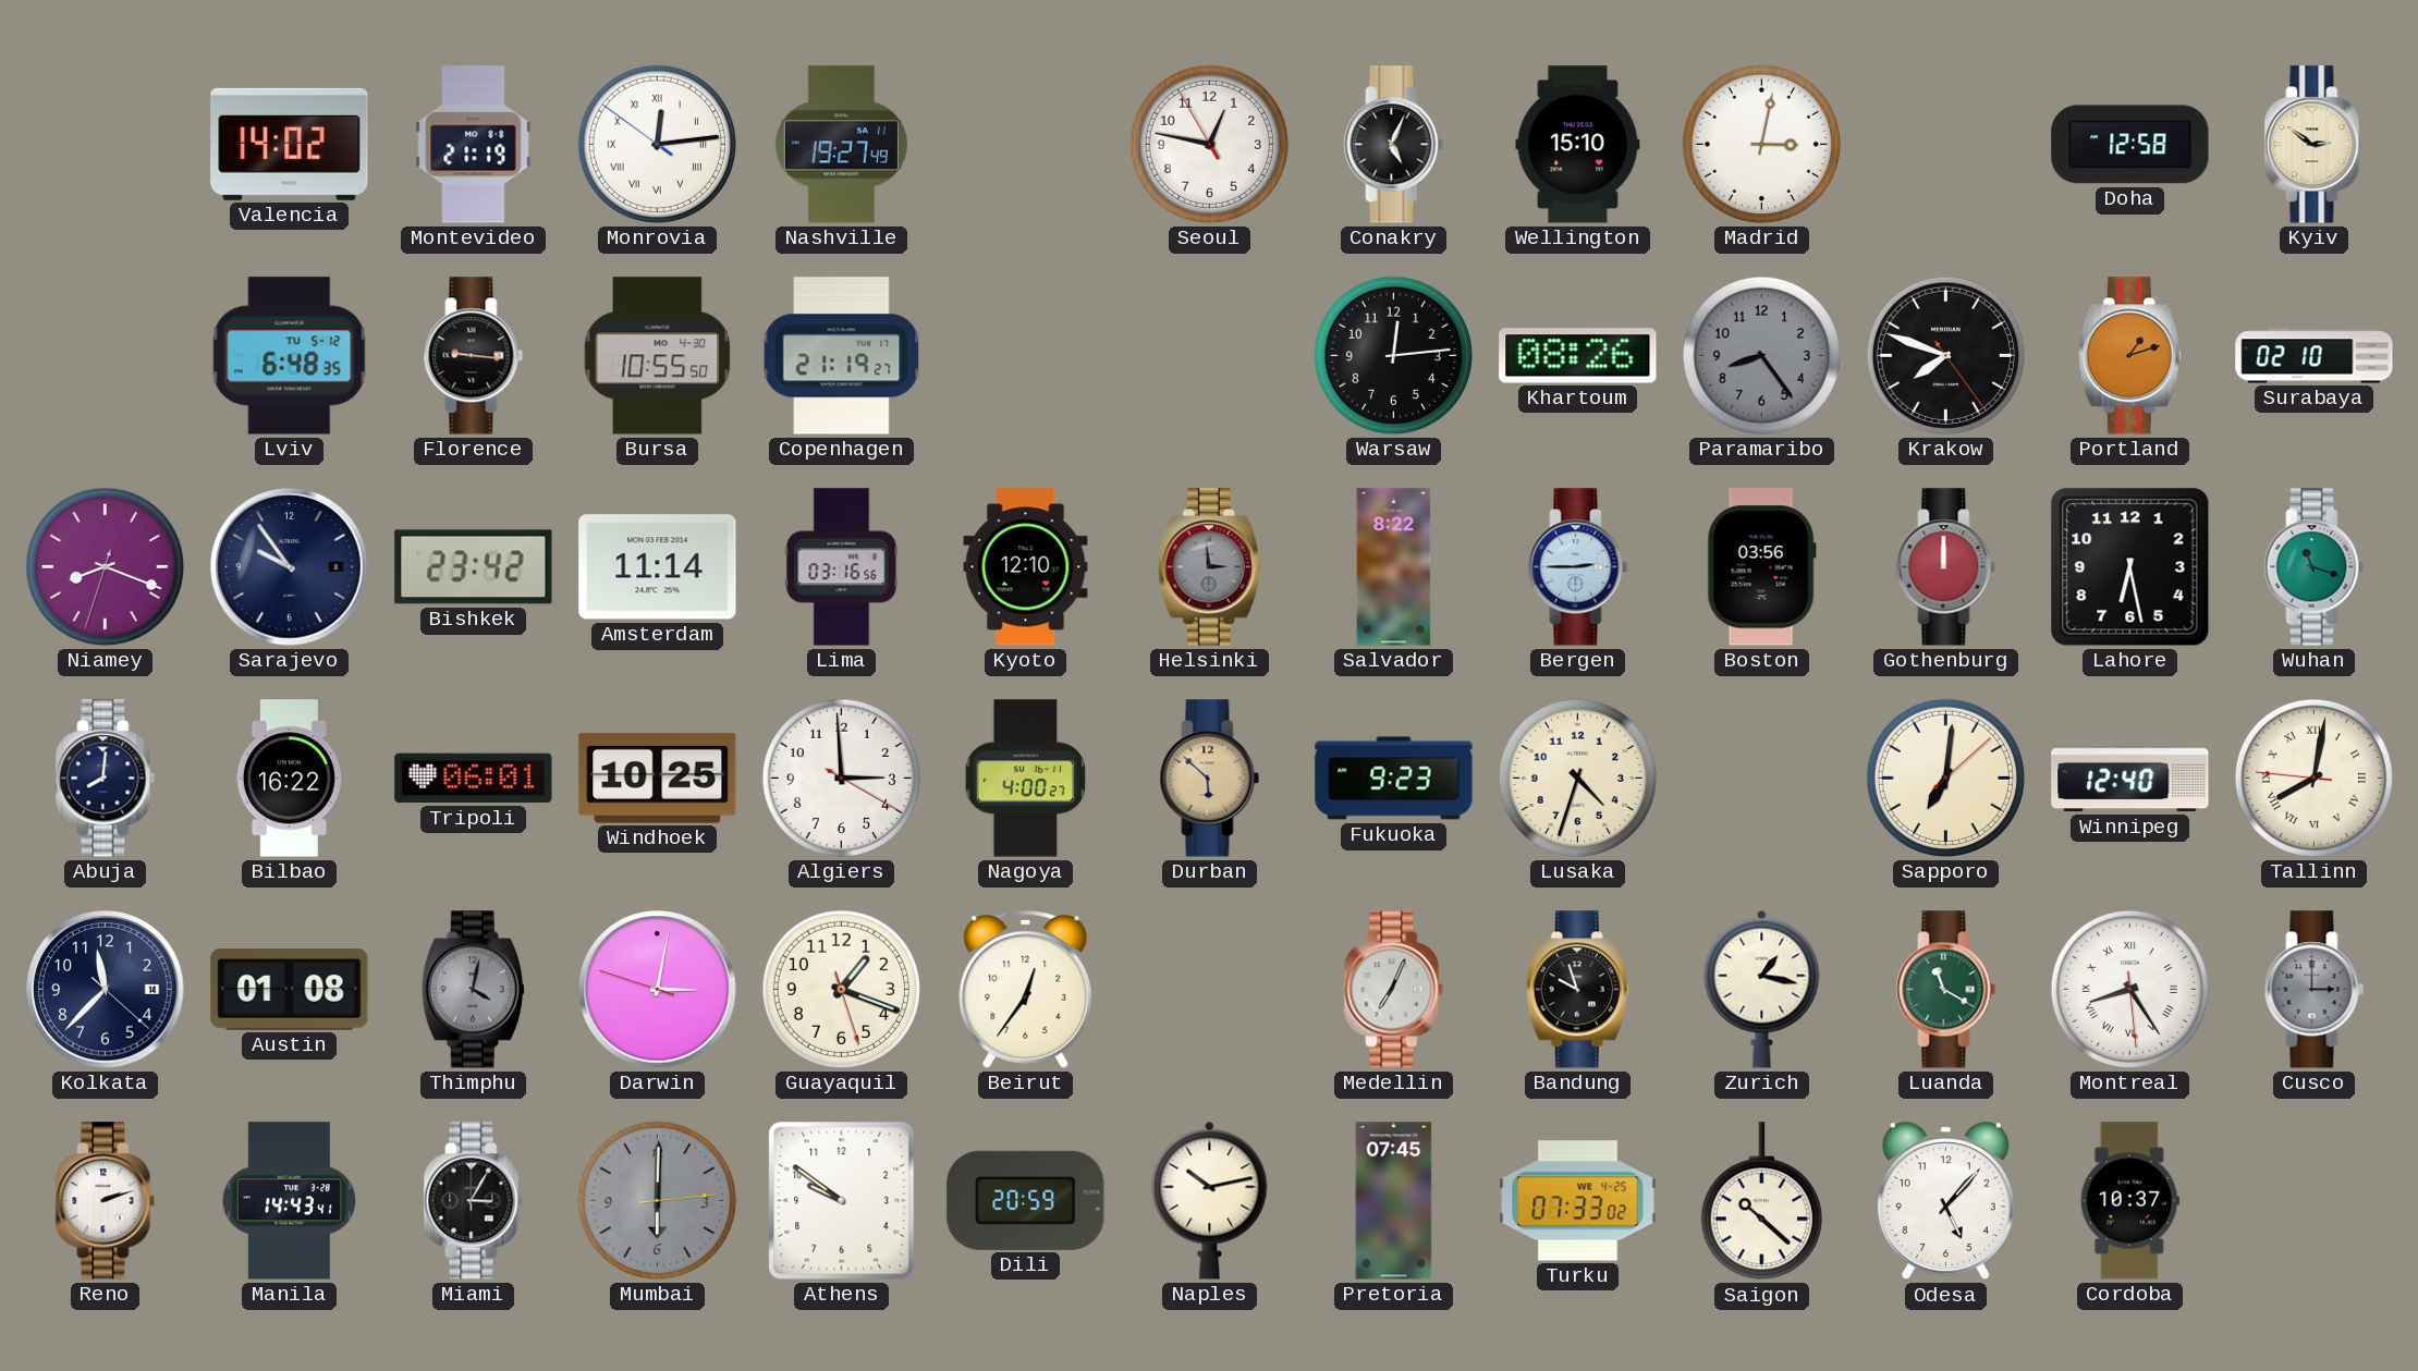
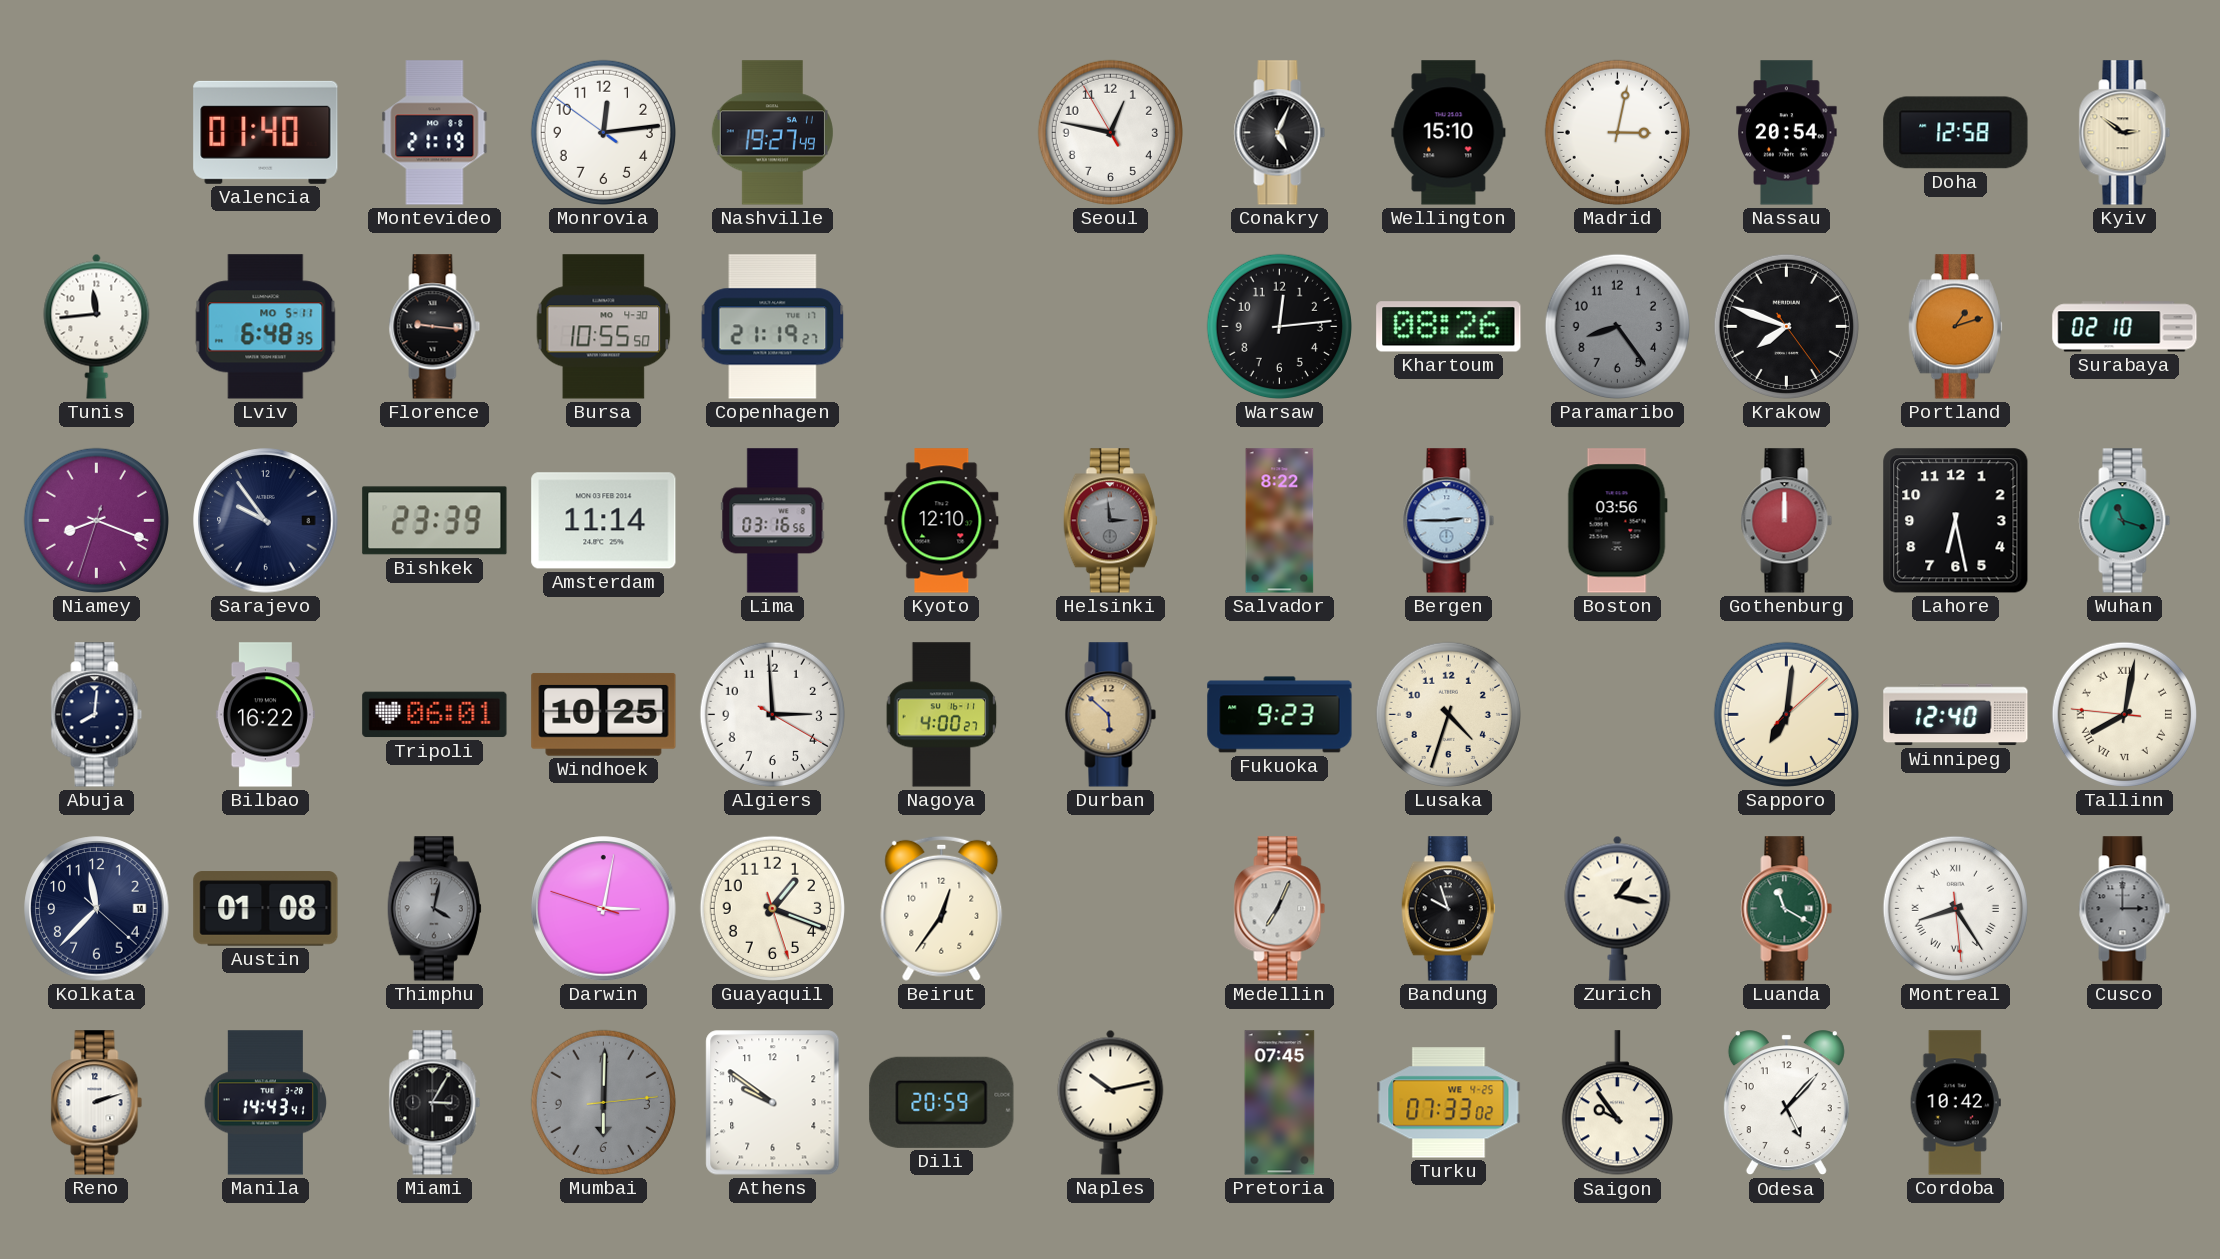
Valencia: 14:02 -> 01:40
Monrovia numerals: Roman -> Arabic
Nassau: none -> 20:54
Tunis: none -> 11:44
Lviv date: TU 5-12 -> MO 5-11
Bishkek: 23:42 -> 23:39
Saigon: 10:22 -> 9:54
Cordoba: 10:37 -> 10:42
